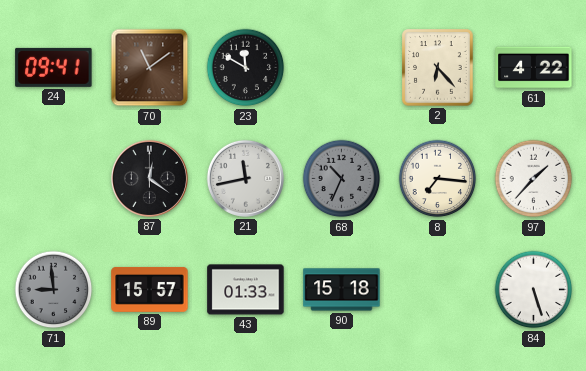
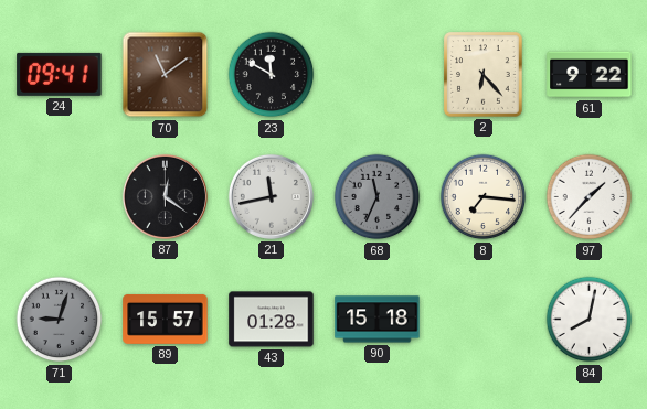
61: 4:22 -> 9:22
68: 10:34 -> 11:34
71: 8:59 -> 9:03
43: 01:33 -> 01:28
84: 5:27 -> 8:02
